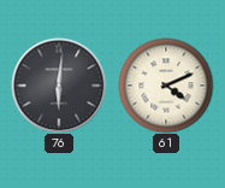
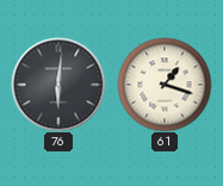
61: 4:11 -> 1:18
